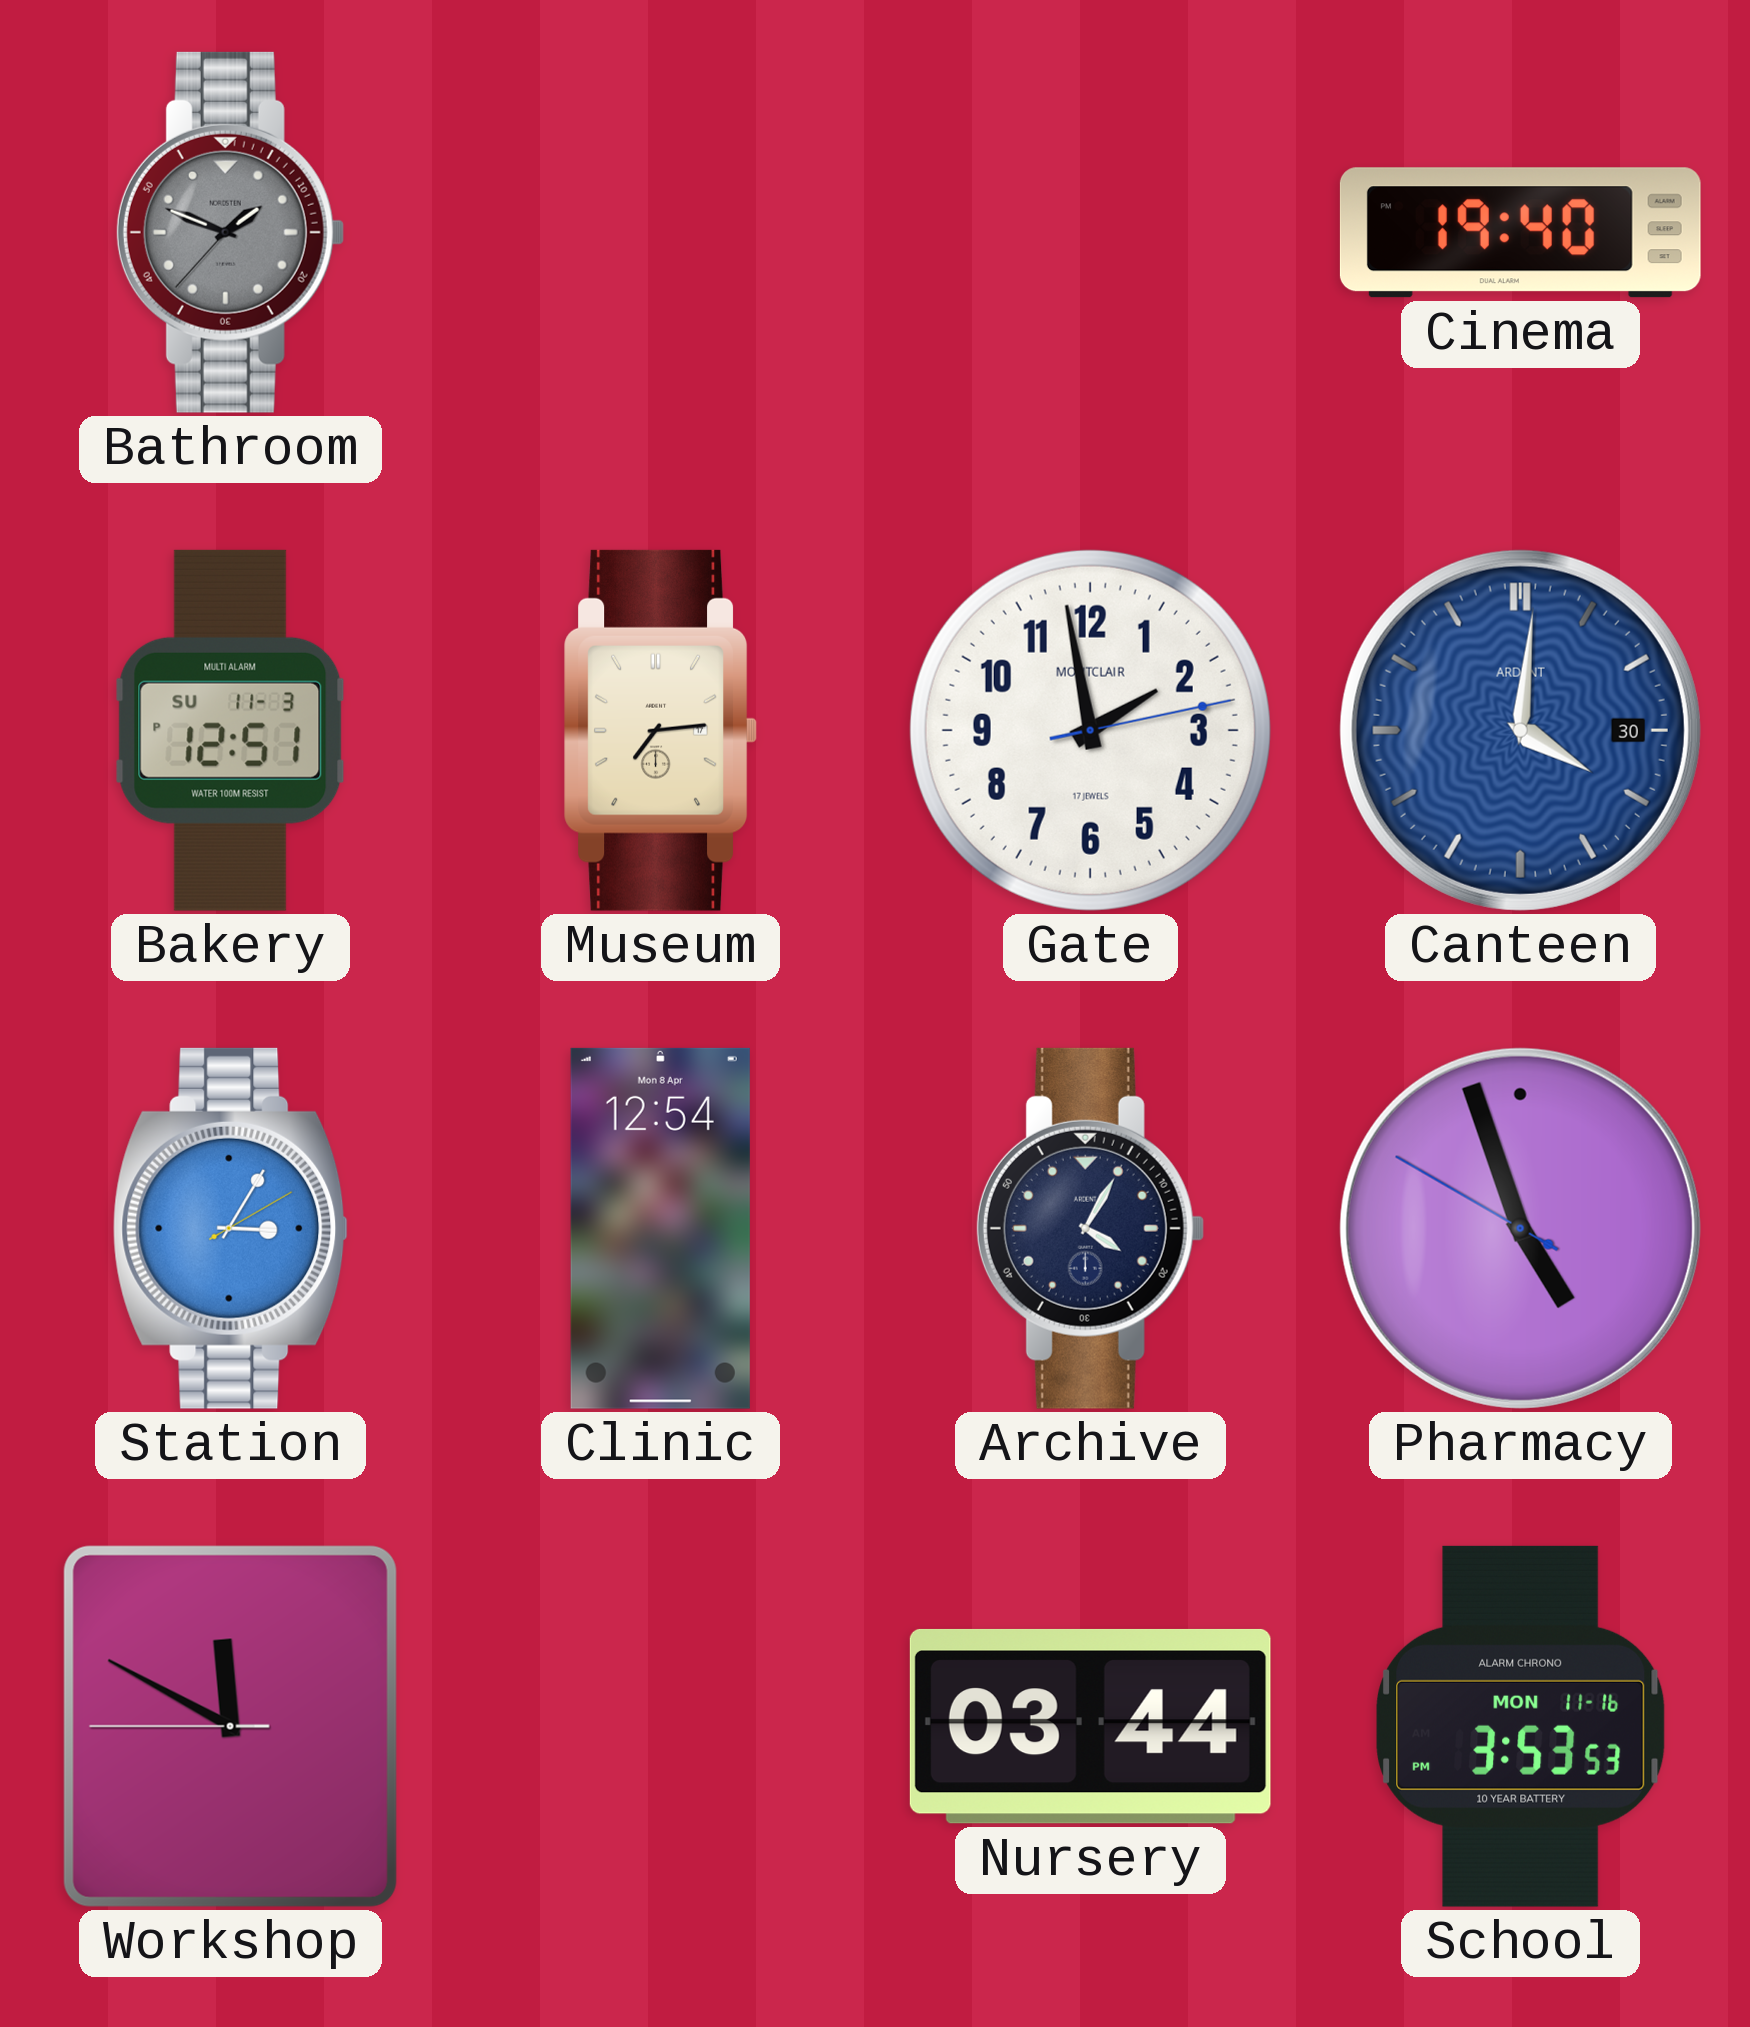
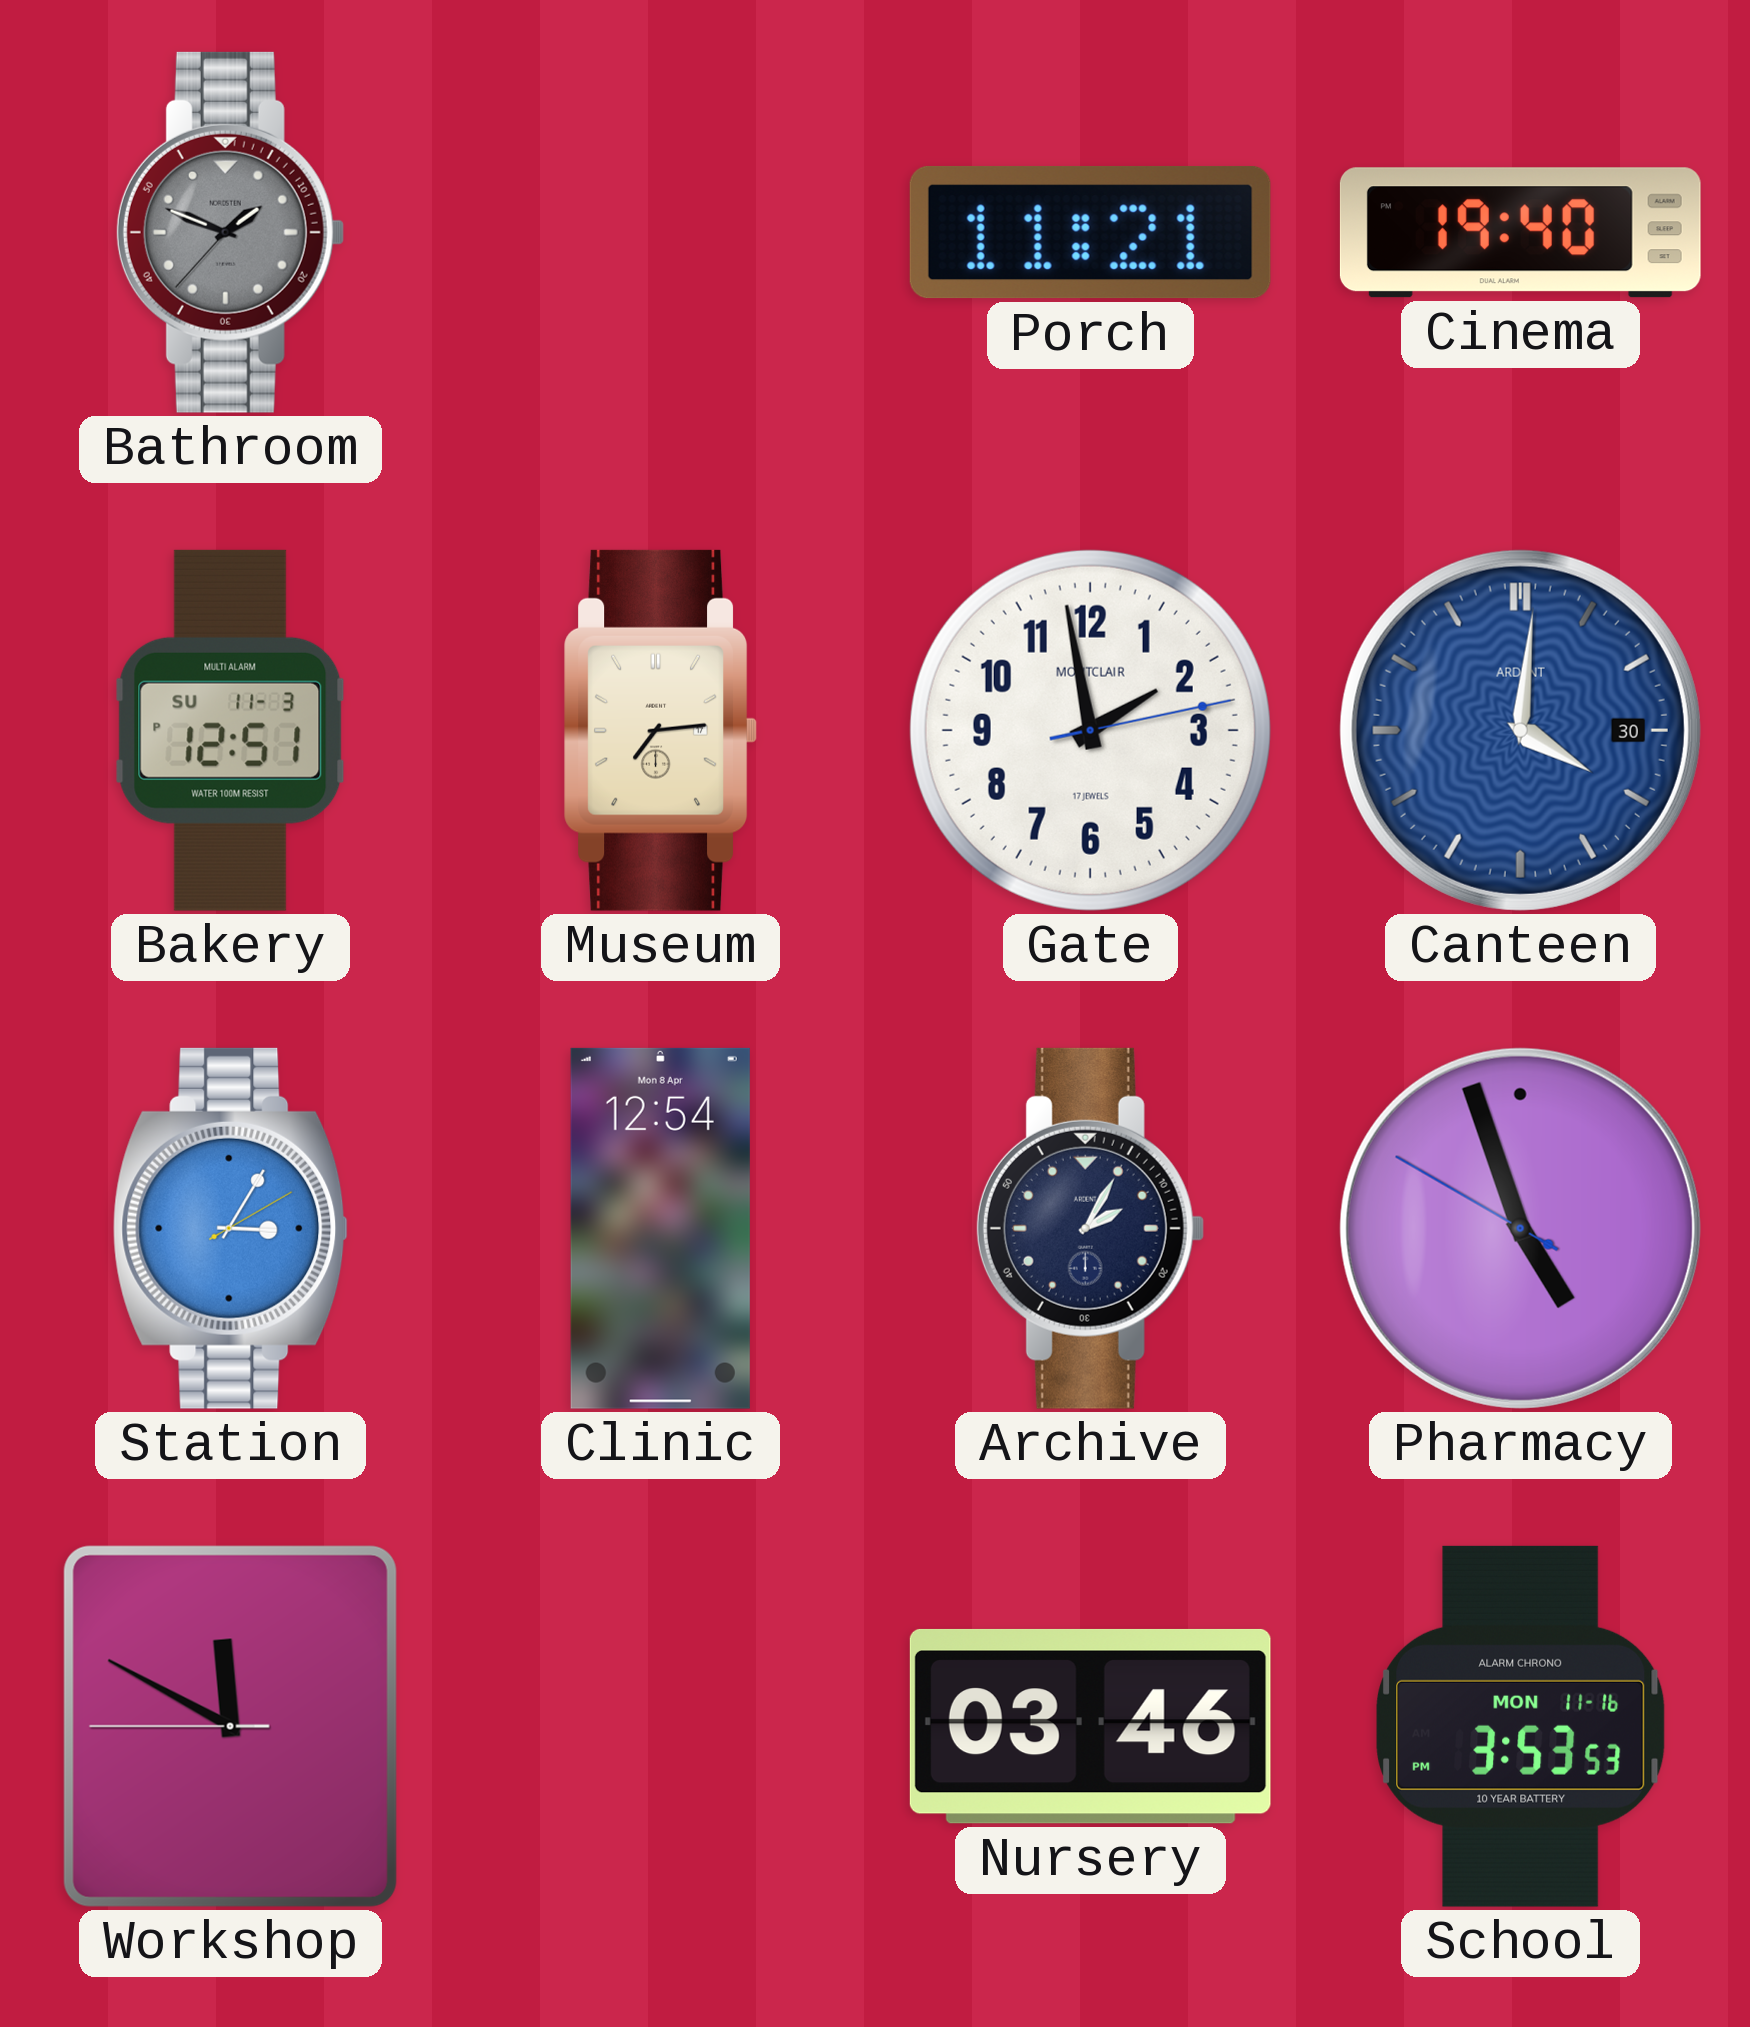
Porch: none -> 11:21
Archive: 4:05 -> 2:05
Nursery: 03:44 -> 03:46
